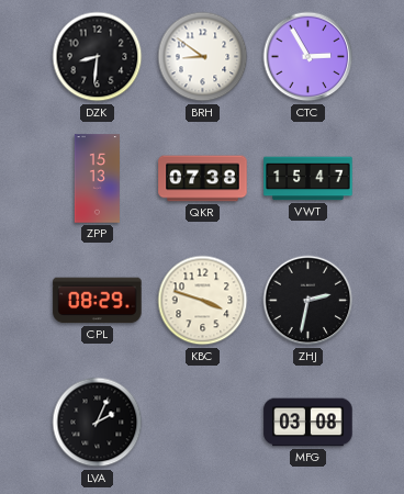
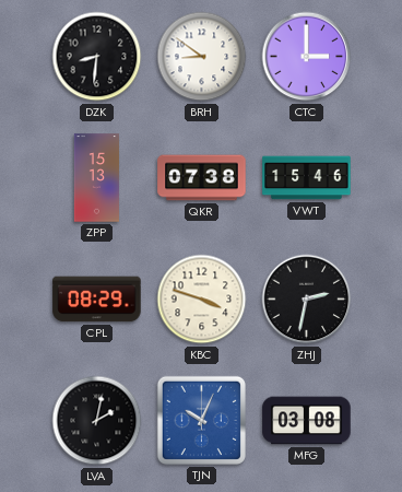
CTC: 2:55 -> 3:00
VWT: 15:47 -> 15:46
LVA: 2:04 -> 2:02
TJN: none -> 10:04
